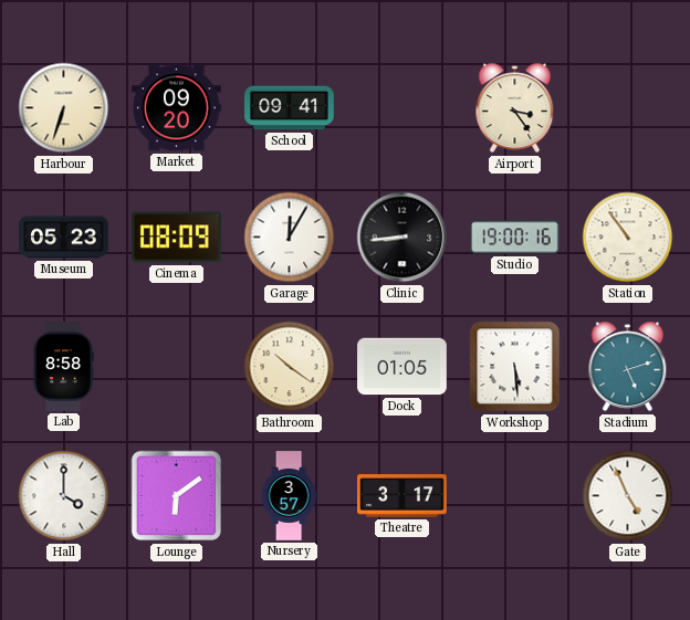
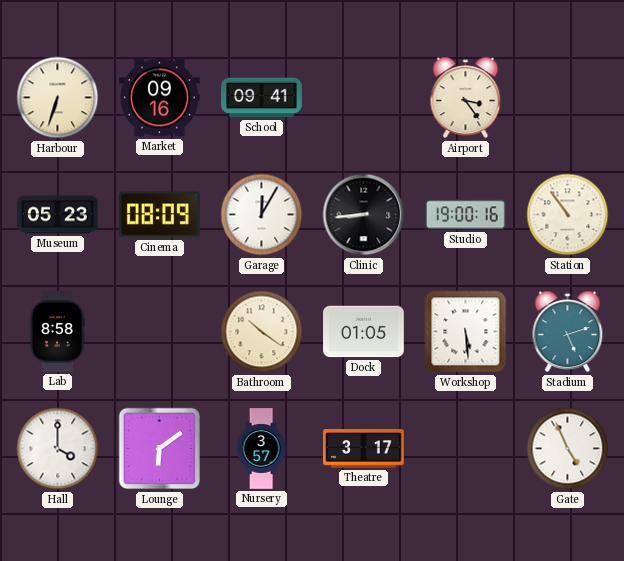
Market: 09:20 -> 09:16
